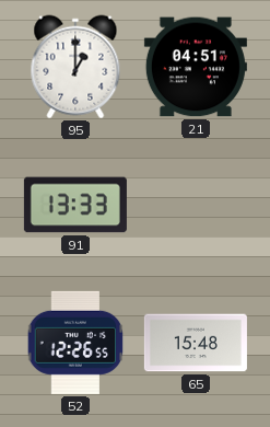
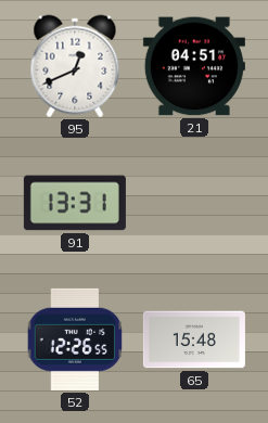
95: 1:00 -> 12:41
91: 13:33 -> 13:31
